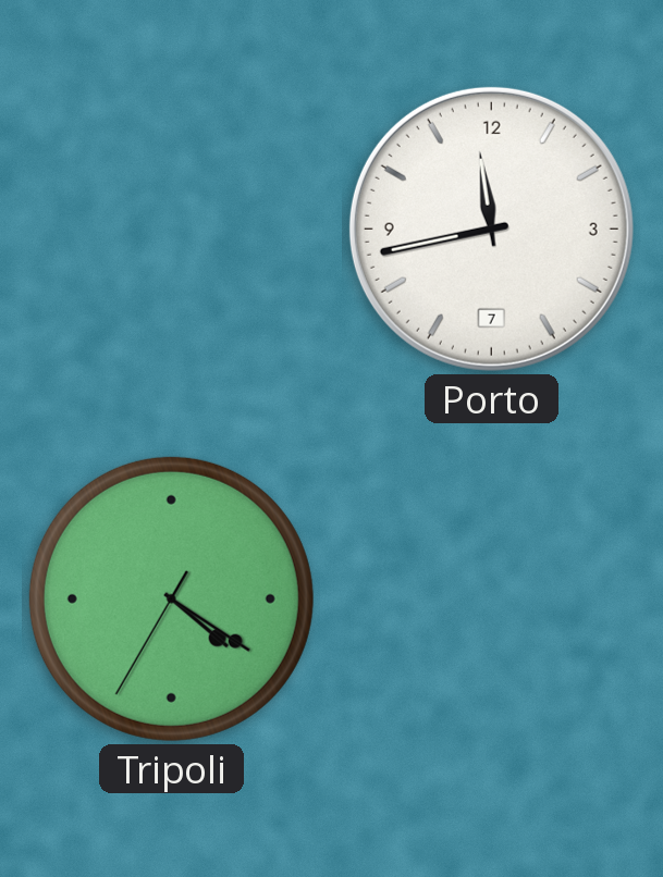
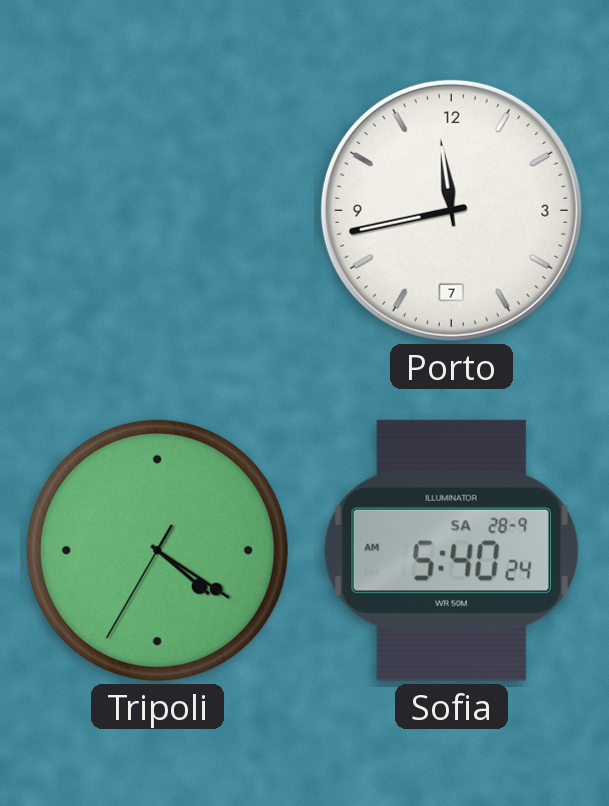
Sofia: none -> 5:40
